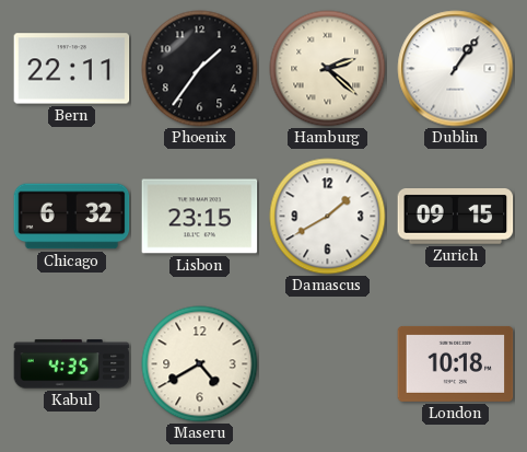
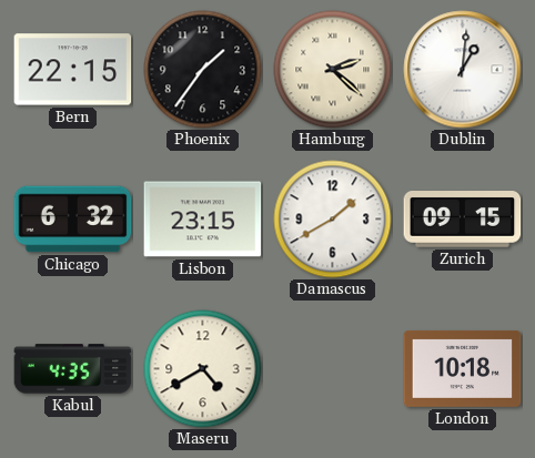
Bern: 22:11 -> 22:15
Dublin: 1:06 -> 1:01
